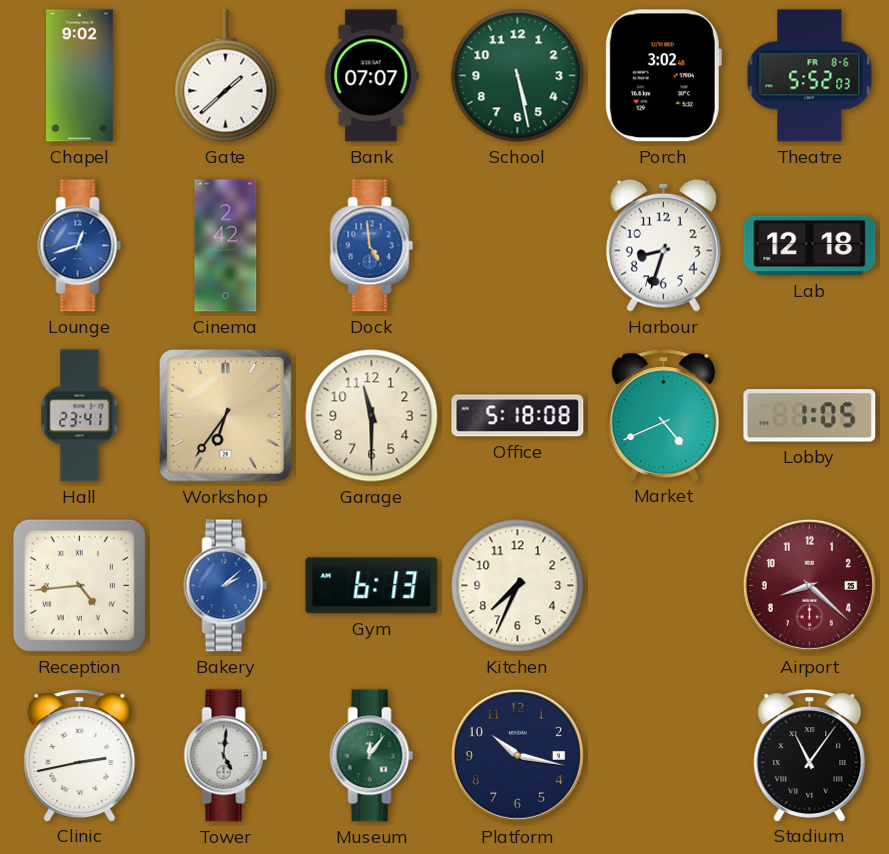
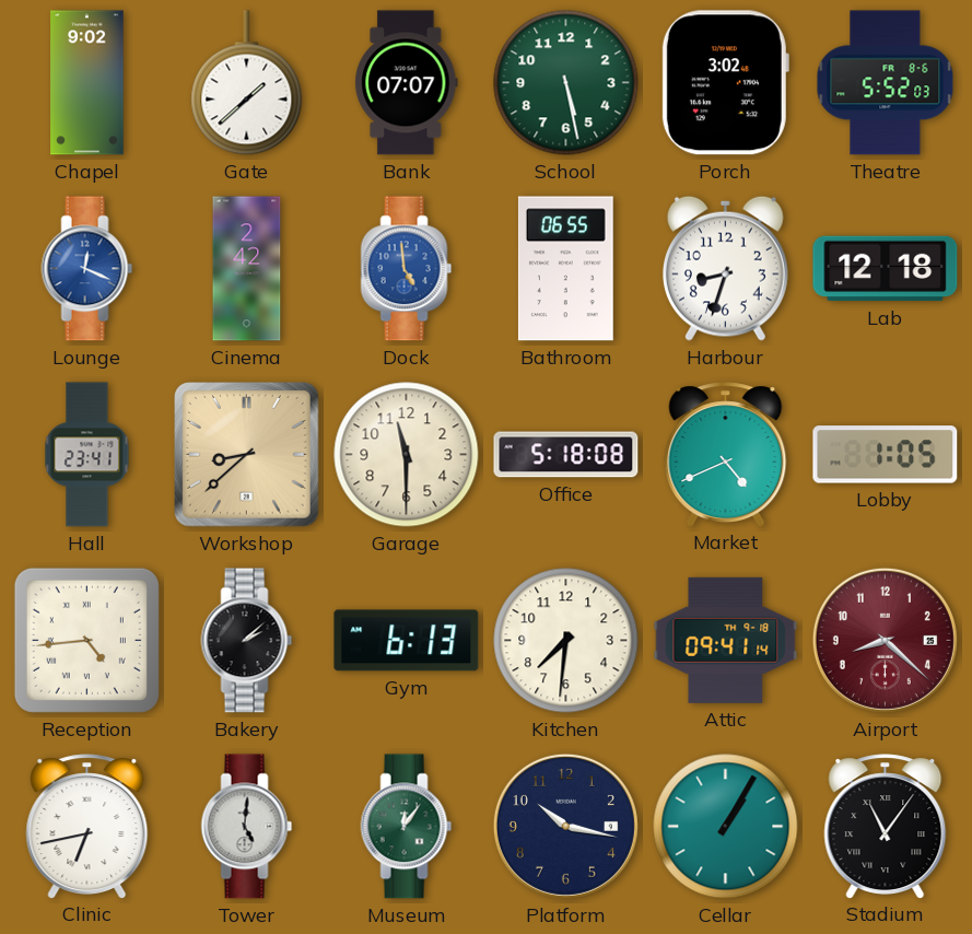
Lounge: 12:42 -> 12:19
Bathroom: none -> 06:55
Workshop: 6:36 -> 8:38
Bakery dial: blue -> black
Kitchen: 7:34 -> 7:31
Attic: none -> 09:41
Clinic: 2:43 -> 6:43
Cellar: none -> 1:05
